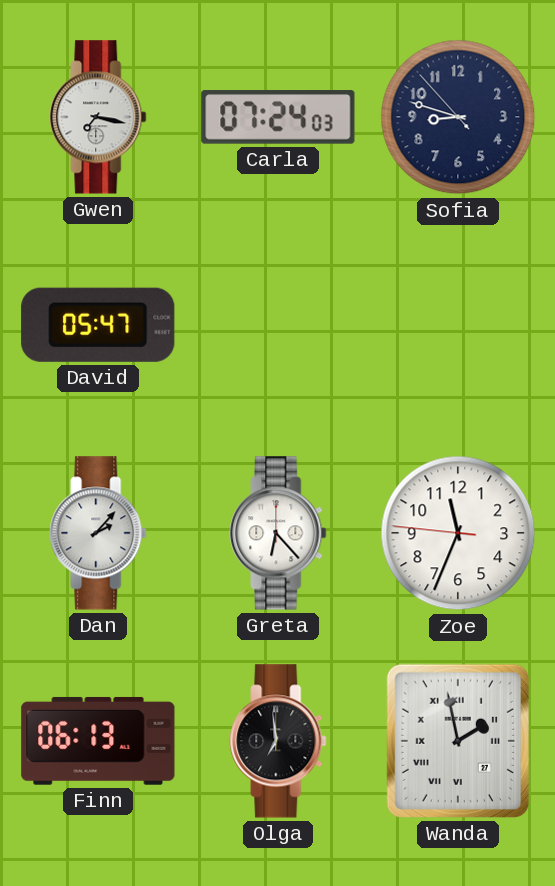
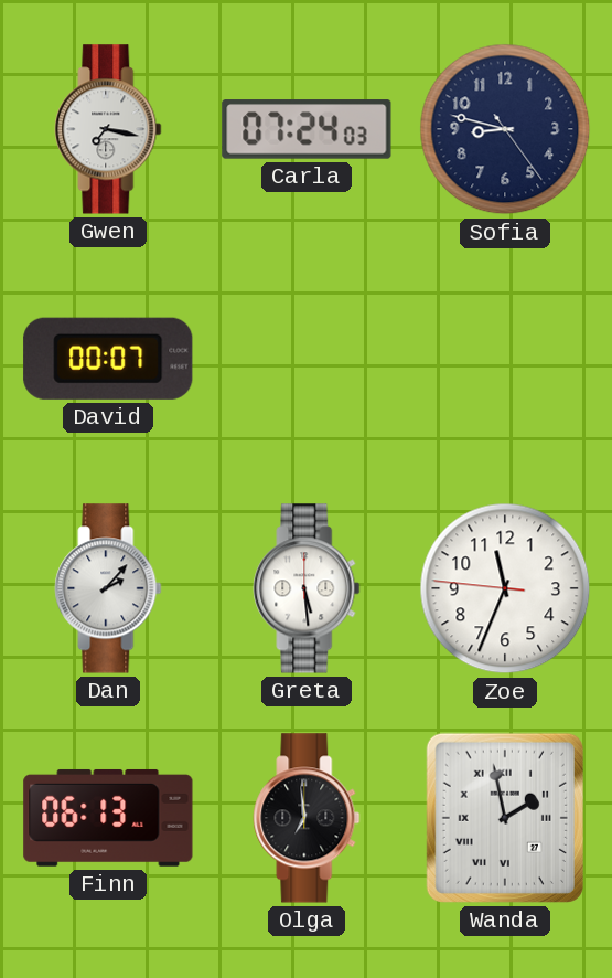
Sofia: 8:47:53 -> 8:47:24
David: 05:47 -> 00:07
Greta: 6:23 -> 5:29
